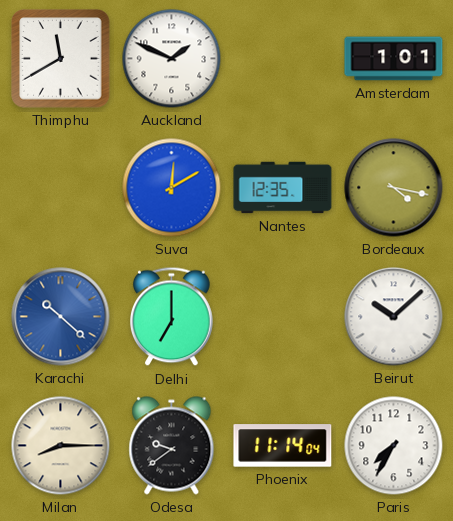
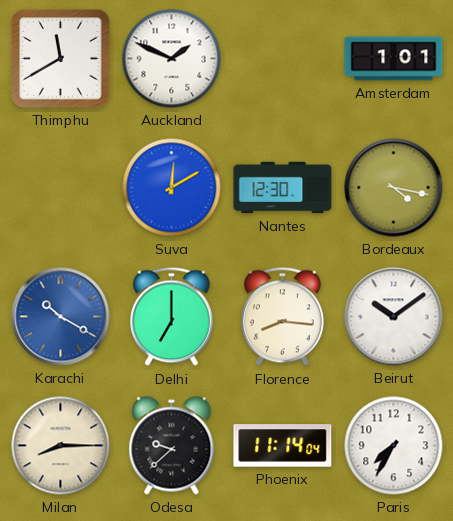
Nantes: 12:35 -> 12:30
Karachi: 10:22 -> 10:20
Florence: none -> 8:16
Beirut: 10:08 -> 10:09
Odesa: 9:39 -> 9:38
